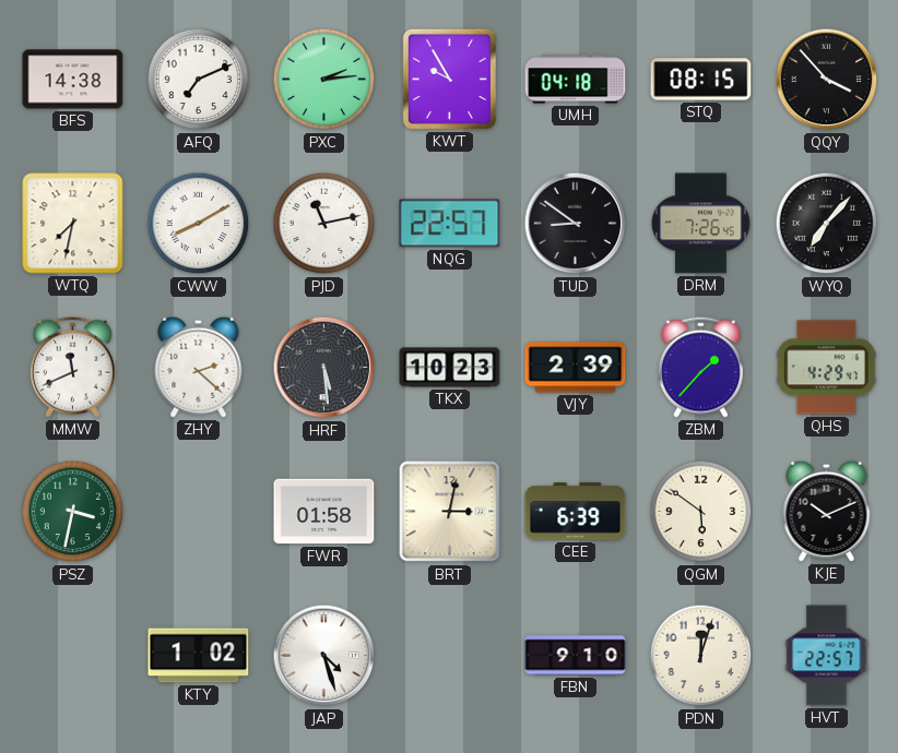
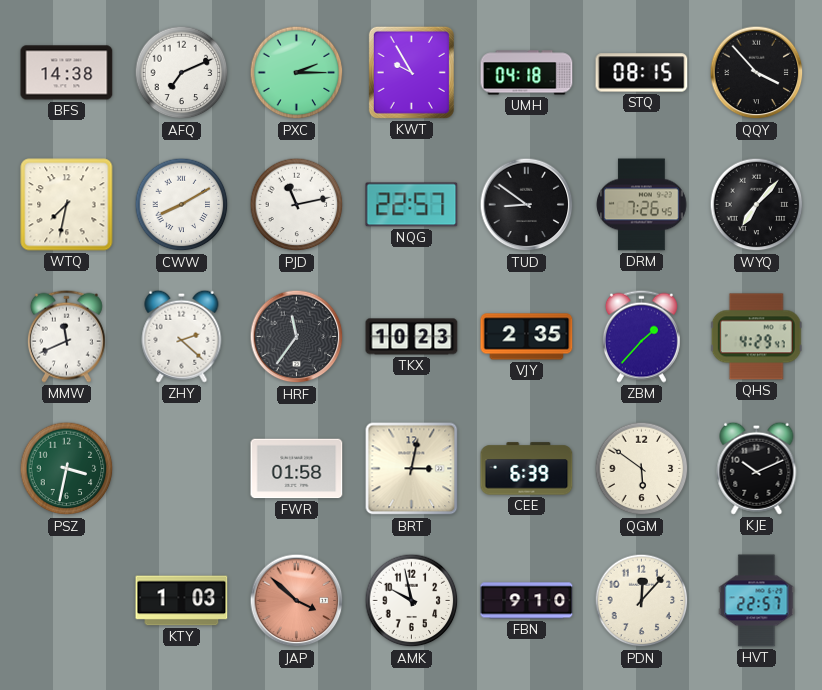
PXC: 2:14 -> 2:15
HRF: 5:29 -> 11:36
VJY: 2:39 -> 2:35
KTY: 1:02 -> 1:03
JAP: 4:27 -> 3:52
JAP dial: white -> salmon
AMK: none -> 9:58
PDN: 12:03 -> 12:07
